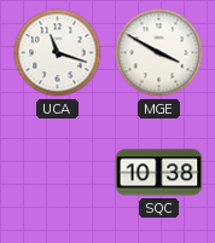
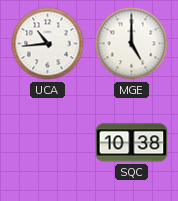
UCA: 11:18 -> 10:44
MGE: 3:50 -> 5:00
